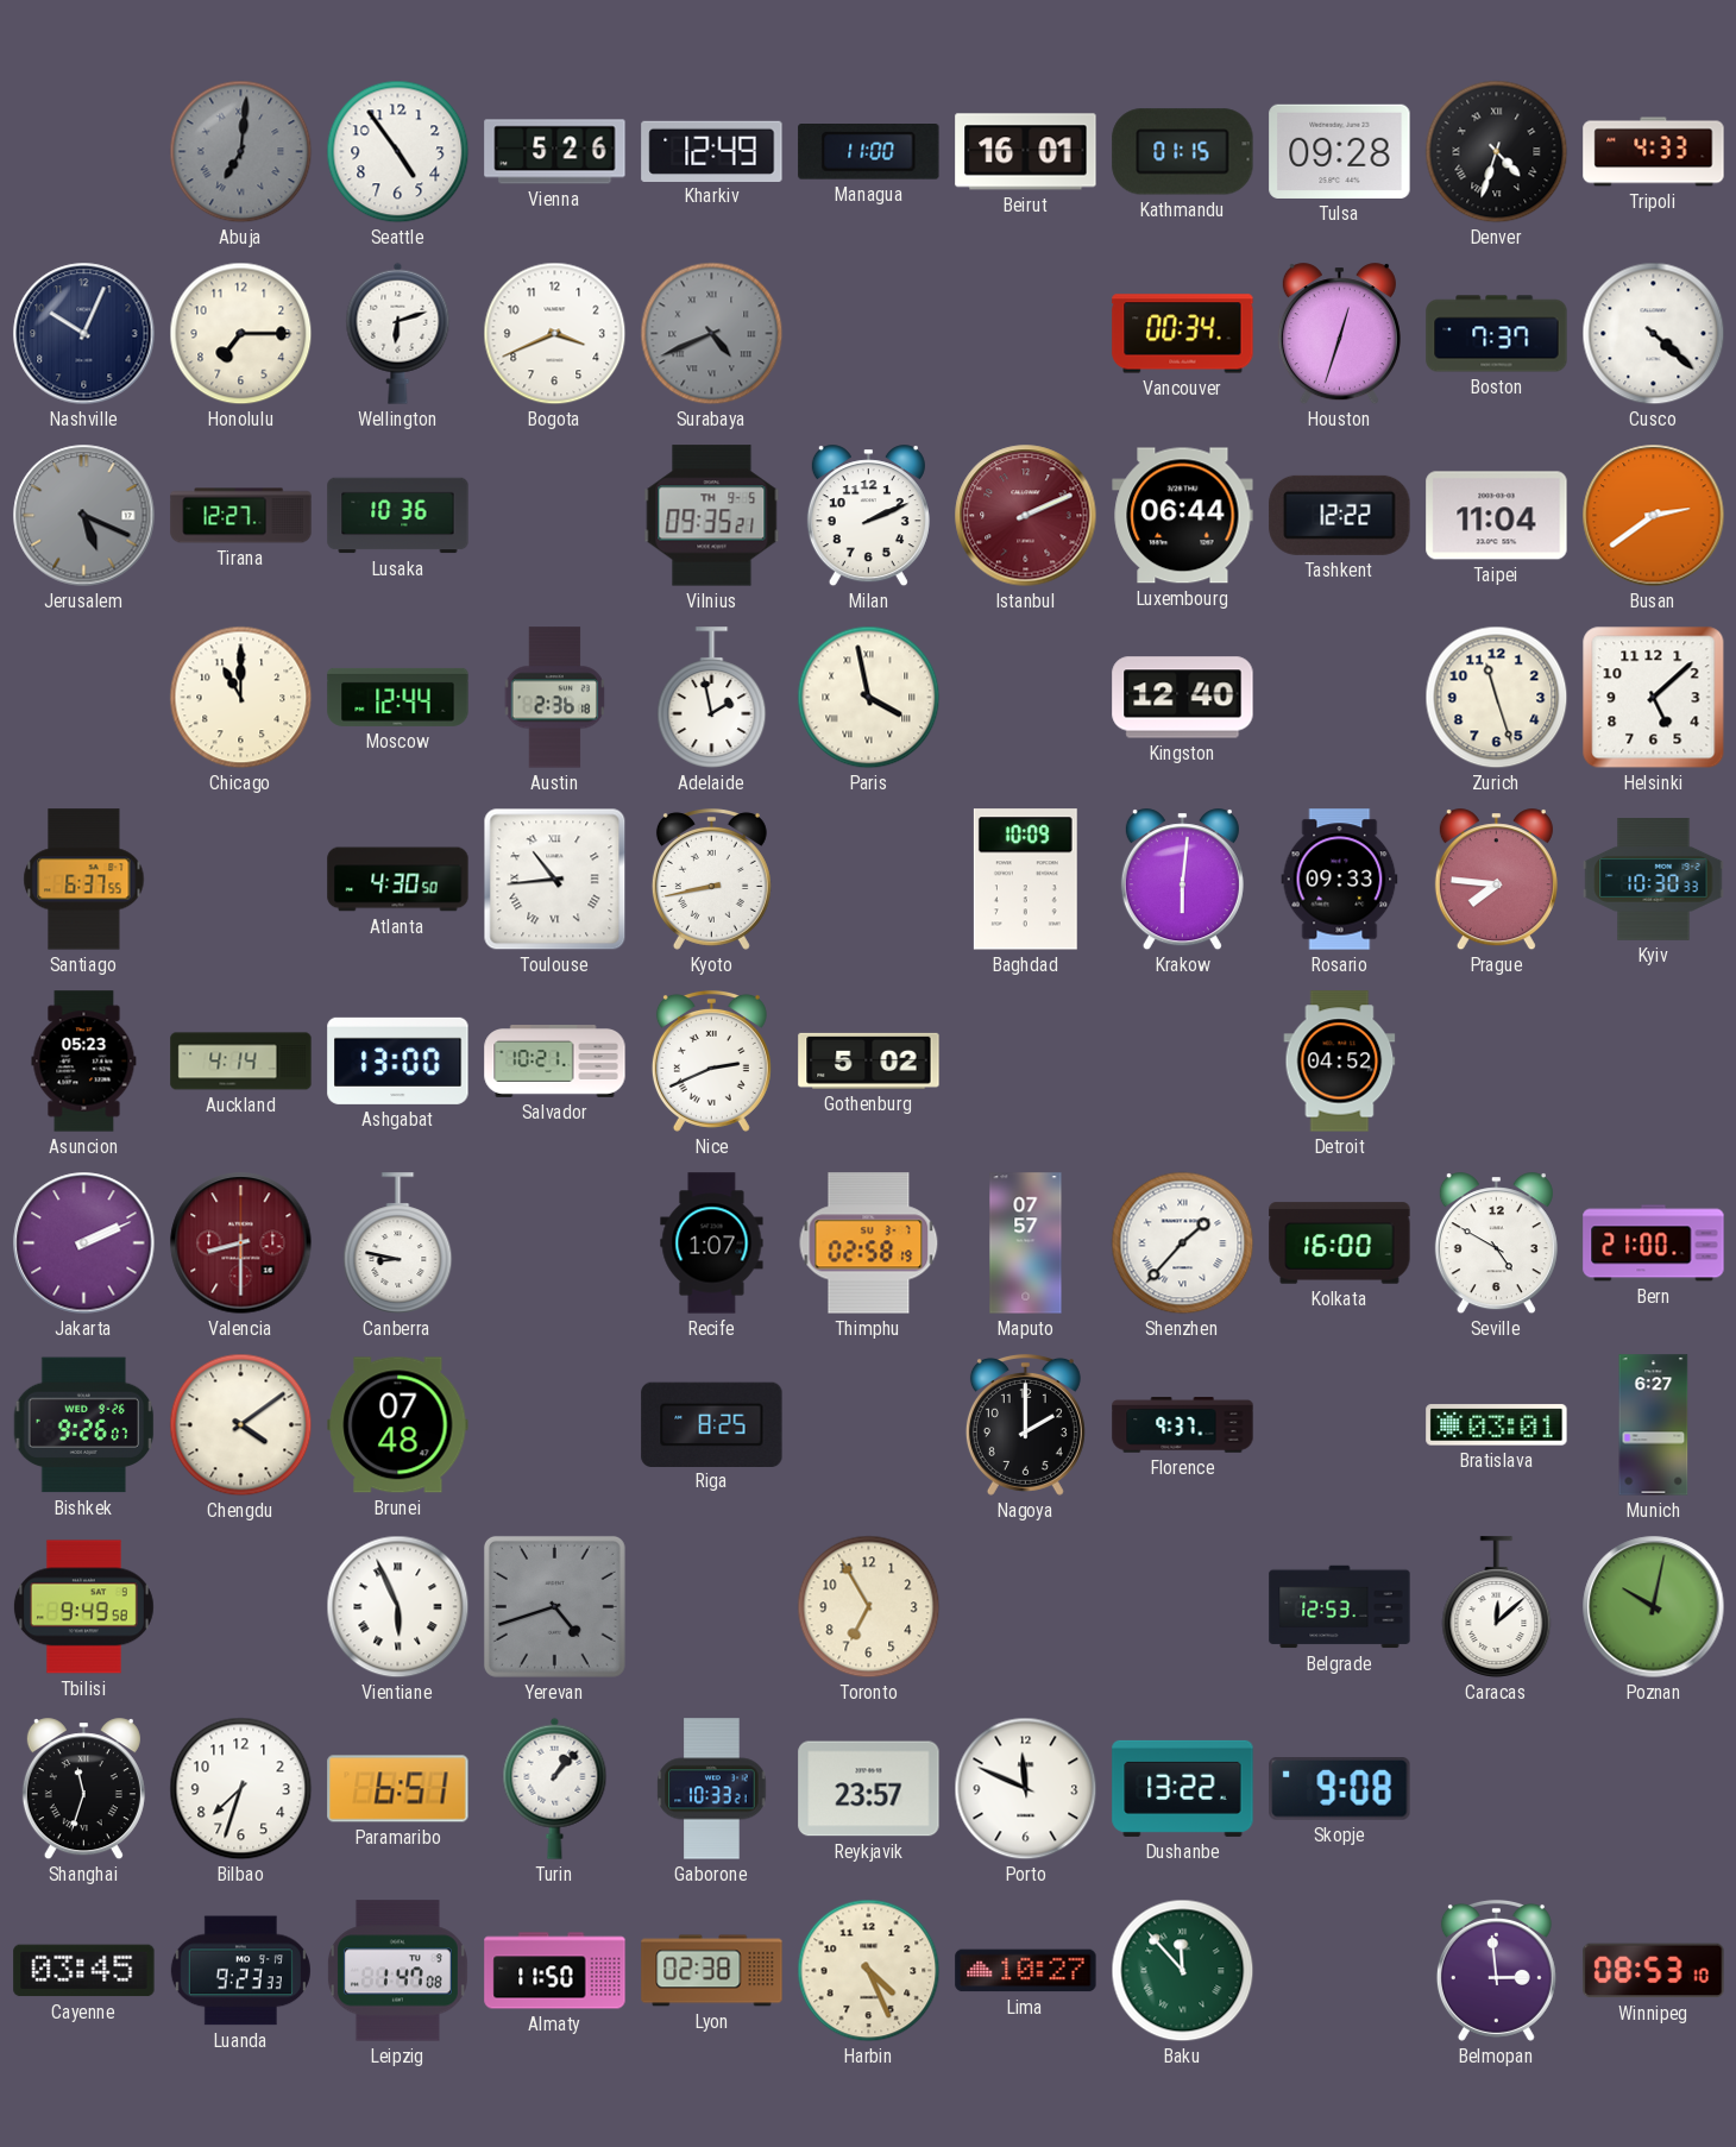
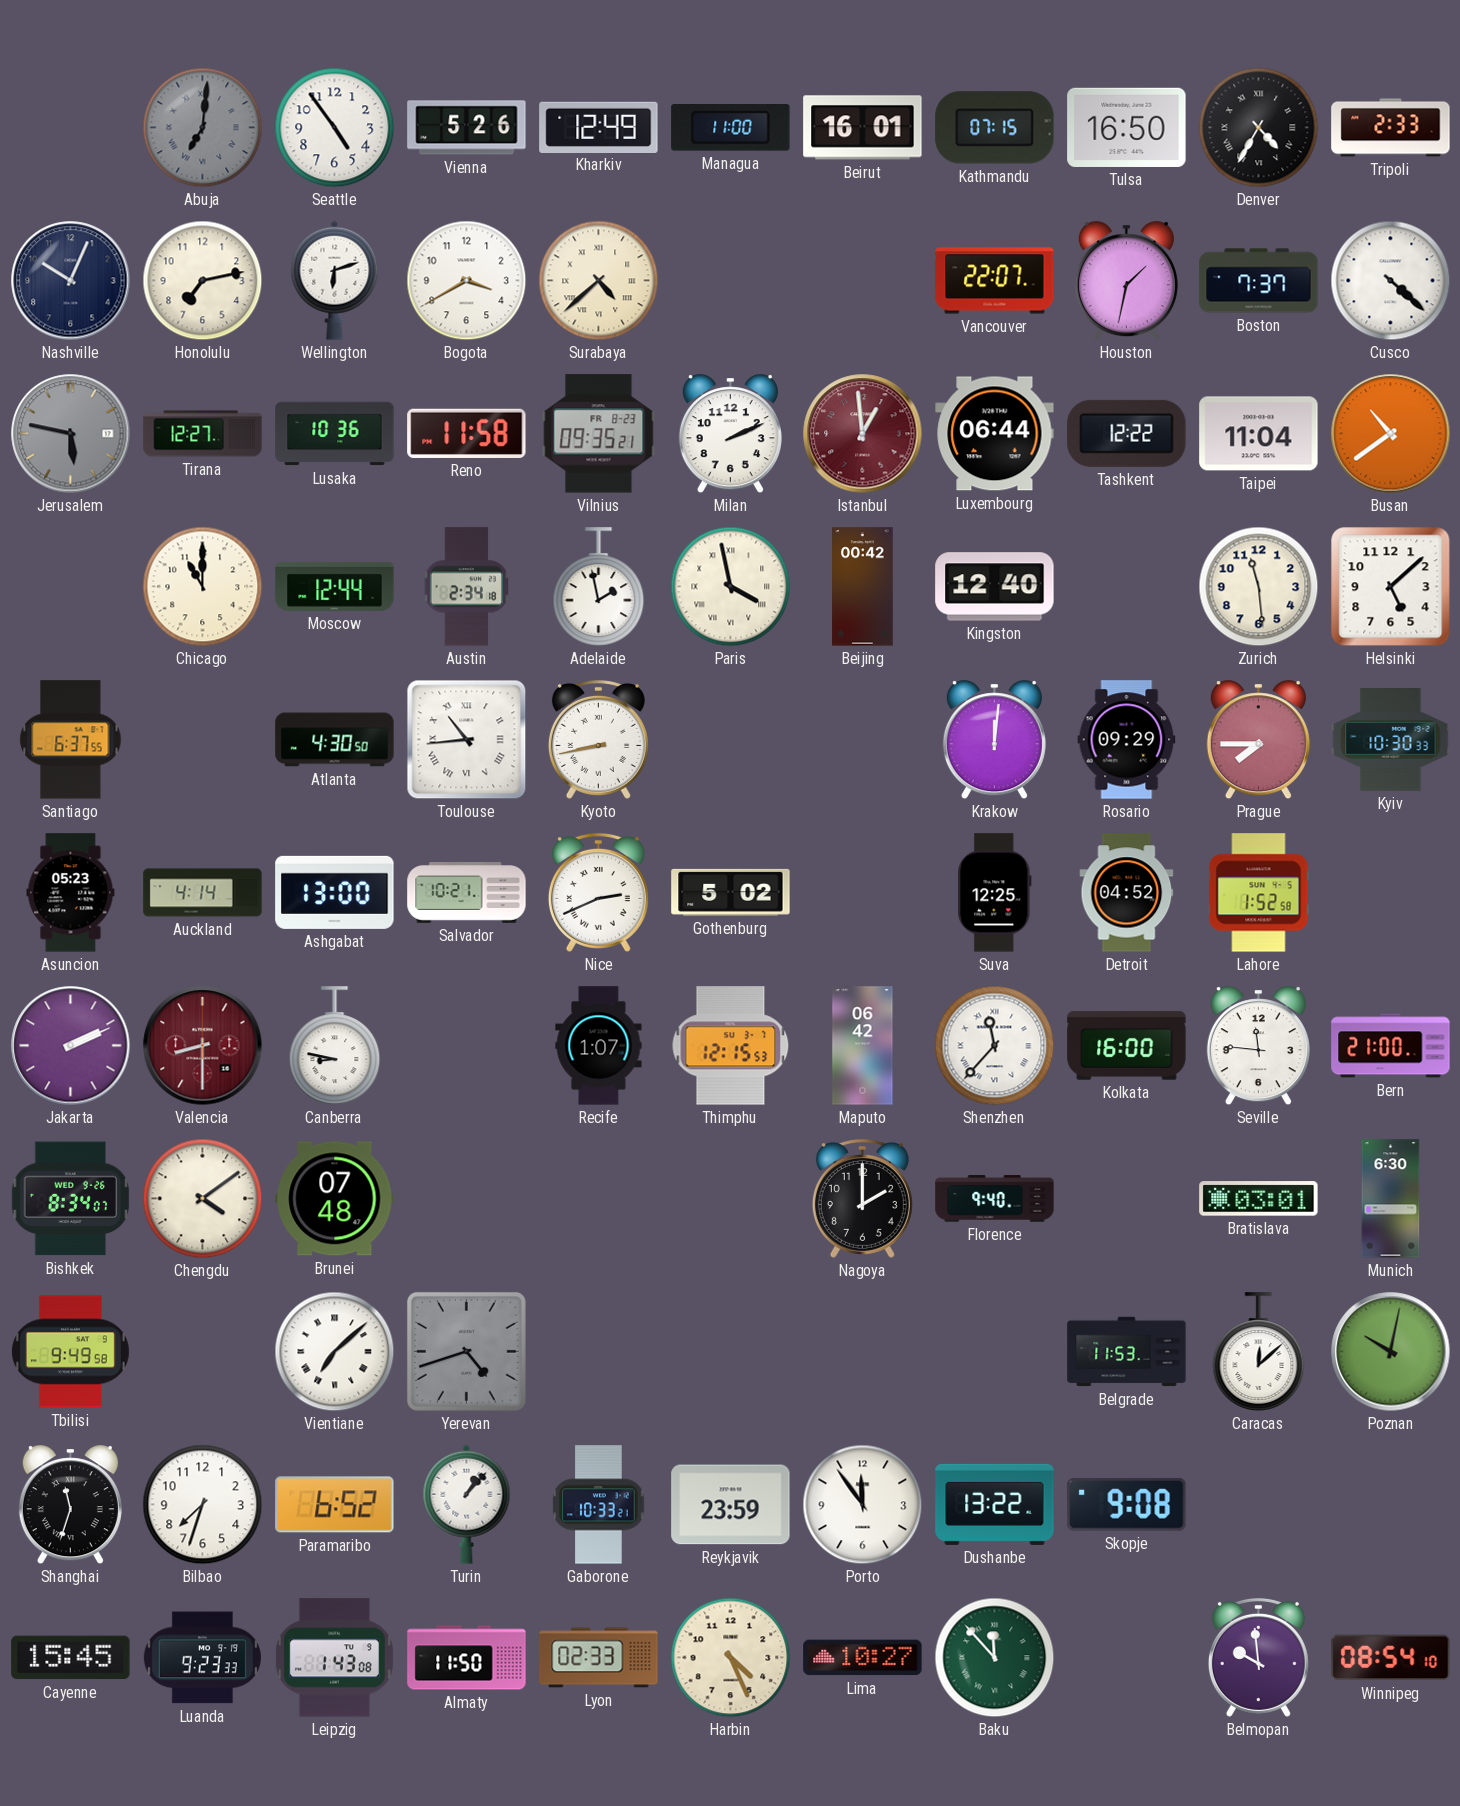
Kathmandu: 01:15 -> 07:15
Tulsa: 09:28 -> 16:50
Denver: 4:33 -> 4:35
Tripoli: 4:33 -> 2:33
Honolulu: 7:15 -> 7:13
Bogota: 3:41 -> 3:40
Surabaya: 4:41 -> 4:38
Surabaya dial: grey -> cream
Vancouver: 00:34 -> 22:07
Houston: 12:33 -> 1:32
Jerusalem: 5:19 -> 5:47
Reno: none -> 11:58
Vilnius date: TH 9-5 -> FR 8-23
Istanbul: 2:11 -> 12:59
Busan: 2:39 -> 10:39
Austin: 2:36 -> 2:34
Beijing: none -> 00:42
Zurich: 11:27 -> 11:29
Baghdad: 10:09 -> none
Krakow: 6:01 -> 12:01
Rosario: 09:33 -> 09:29
Prague: 7:46 -> 7:45
Suva: none -> 12:25
Lahore: none -> 1:52
Thimphu: 02:58 -> 12:15
Maputo: 07:57 -> 06:42
Shenzhen: 1:37 -> 11:37
Seville: 4:50 -> 11:46
Bishkek: 9:26 -> 8:34
Riga: 8:25 -> none
Florence: 9:37 -> 9:40
Munich: 6:27 -> 6:30
Vientiane: 5:56 -> 7:08
Toronto: 6:55 -> none
Belgrade: 12:53 -> 11:53
Paramaribo: 6:51 -> 6:52
Reykjavik: 23:57 -> 23:59
Porto: 11:49 -> 11:54
Cayenne: 03:45 -> 15:45
Leipzig: 1:47 -> 1:43
Lyon: 02:38 -> 02:33
Belmopan: 2:59 -> 9:59
Winnipeg: 08:53 -> 08:54
